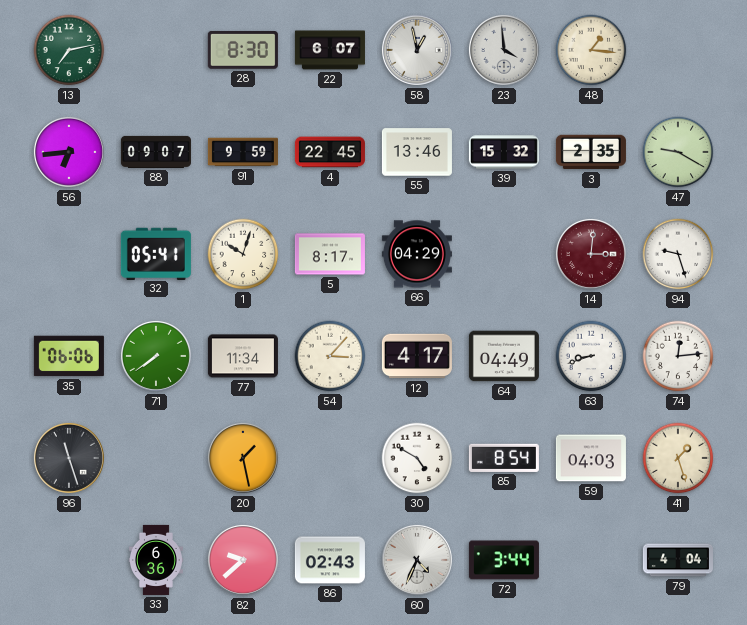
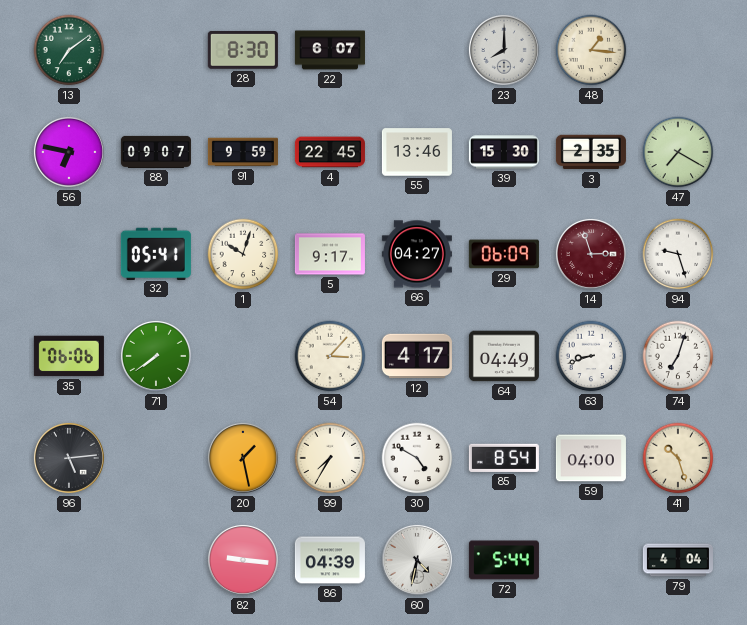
13: 7:13 -> 7:09
58: 12:58 -> none
23: 3:59 -> 8:00
56: 6:44 -> 6:47
39: 15:32 -> 15:30
47: 9:20 -> 7:20
5: 8:17 -> 9:17
66: 04:29 -> 04:27
29: none -> 06:09
14: 3:01 -> 2:57
77: 11:34 -> none
74: 12:14 -> 7:03
96: 11:27 -> 5:14
99: none -> 7:35
59: 04:03 -> 04:00
41: 1:27 -> 10:27
33: 6:36 -> none
82: 9:38 -> 9:16
86: 02:43 -> 04:39
60: 4:34 -> 4:32
72: 3:44 -> 5:44
